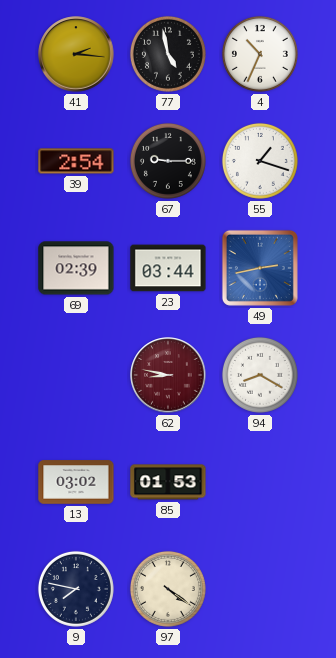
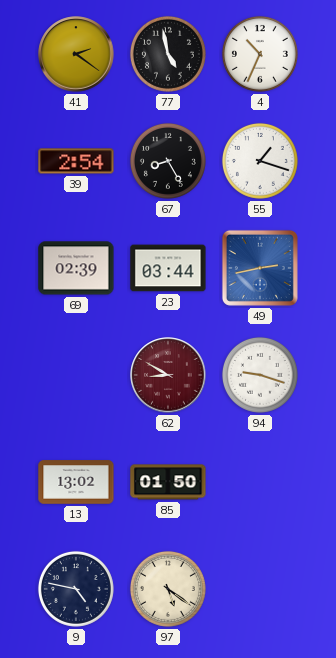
41: 2:16 -> 2:21
67: 9:15 -> 8:25
62: 8:47 -> 8:50
94: 8:20 -> 9:18
13: 03:02 -> 13:02
85: 01:53 -> 01:50
9: 7:47 -> 4:47
97: 4:21 -> 5:21
